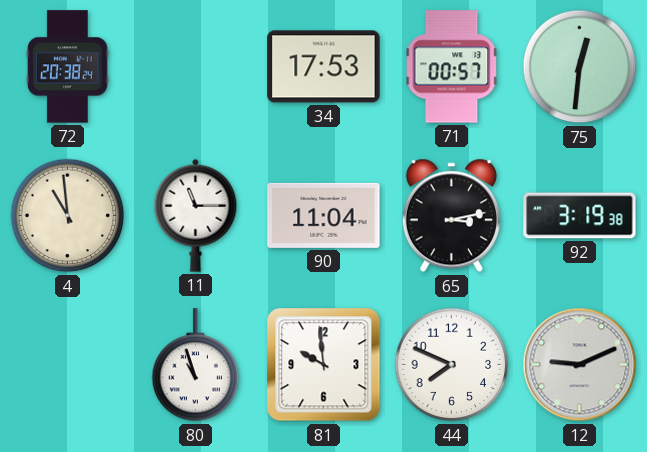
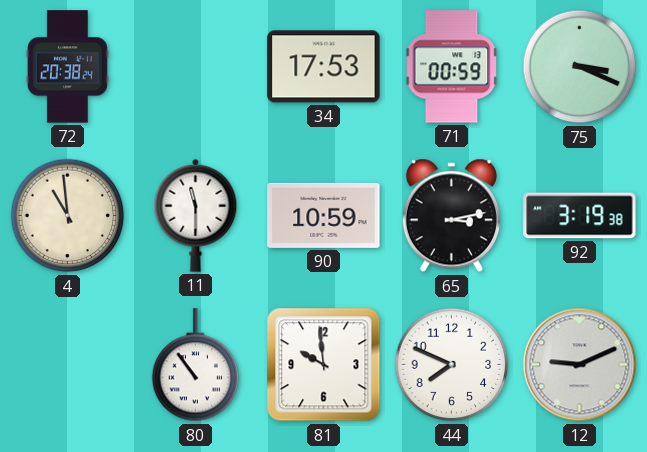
71: 00:57 -> 00:59
75: 12:31 -> 3:19
11: 11:15 -> 11:30
90: 11:04 -> 10:59
80: 10:57 -> 10:54
